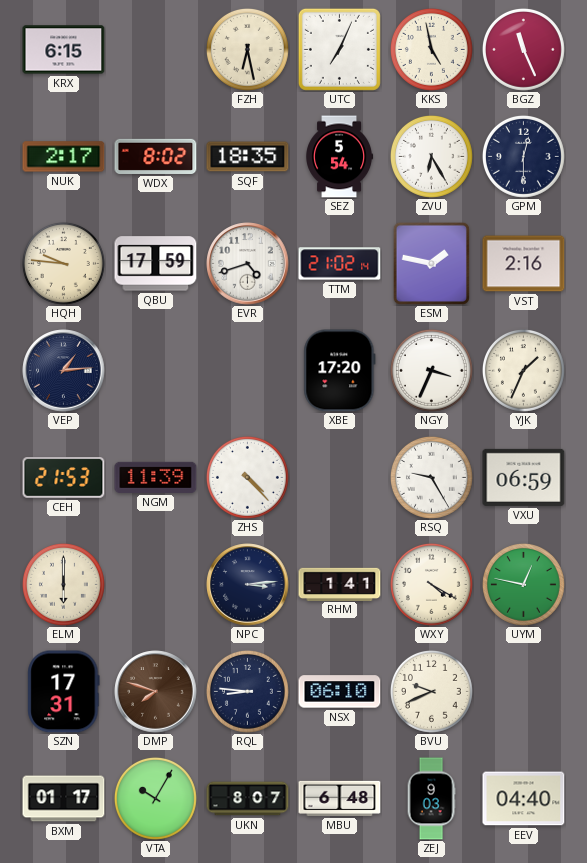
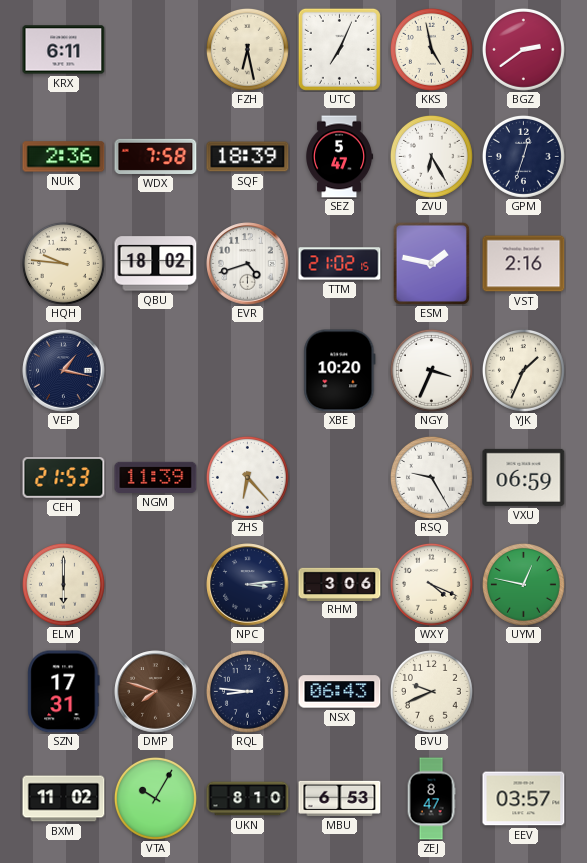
KRX: 6:15 -> 6:11
BGZ: 11:26 -> 2:39
NUK: 2:17 -> 2:36
WDX: 8:02 -> 7:58
SQF: 18:35 -> 18:39
SEZ: 5:54 -> 5:47
GPM: 12:30 -> 12:33
QBU: 17:59 -> 18:02
TTM: 21:02:14 -> 21:02:15
VEP: 1:14 -> 1:17
XBE: 17:20 -> 10:20
ZHS: 4:23 -> 6:23
RHM: 1:41 -> 3:06
WXY: 4:20 -> 4:19
NSX: 06:10 -> 06:43
BXM: 01:17 -> 11:02
UKN: 8:07 -> 8:10
MBU: 6:48 -> 6:53
ZEJ: 9:03 -> 8:47
EEV: 04:40 -> 03:57
